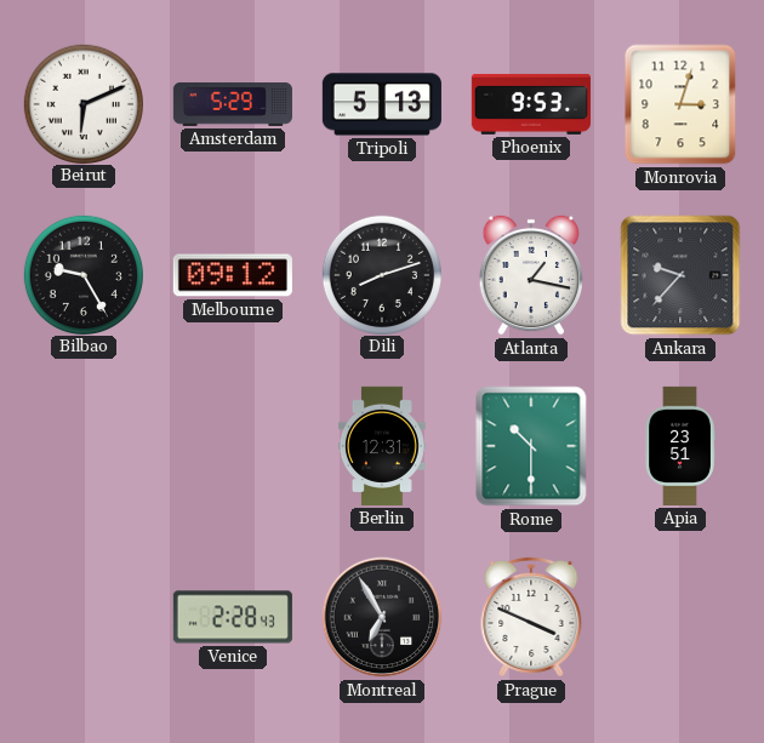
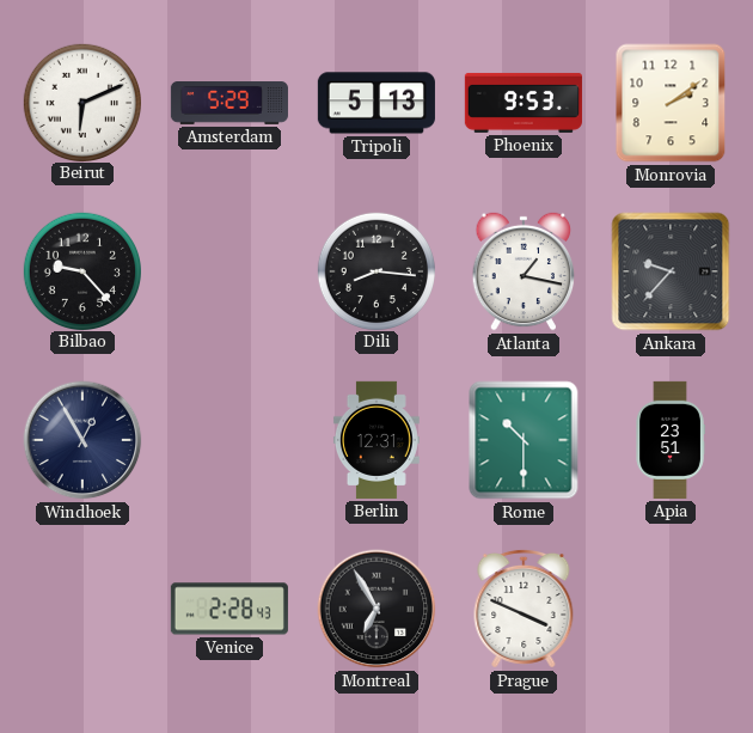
Monrovia: 3:03 -> 2:09
Bilbao: 9:25 -> 9:23
Melbourne: 09:12 -> none
Dili: 8:12 -> 8:16
Windhoek: none -> 12:55
